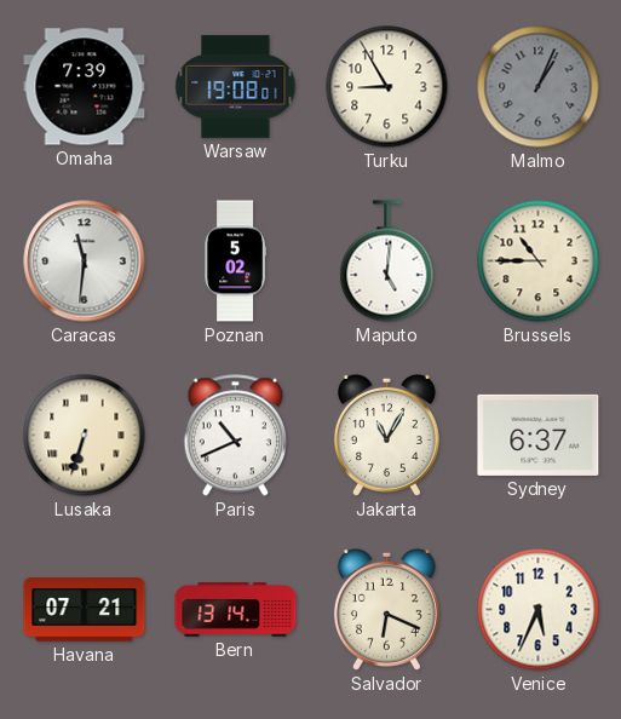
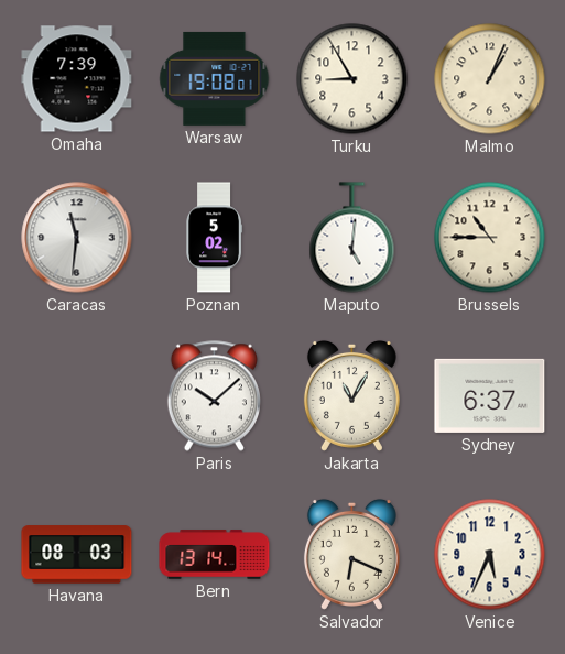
Malmo dial: grey -> cream
Lusaka: 6:33 -> none
Paris: 10:41 -> 10:08
Havana: 07:21 -> 08:03
